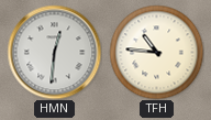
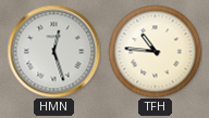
HMN: 12:31 -> 12:27
